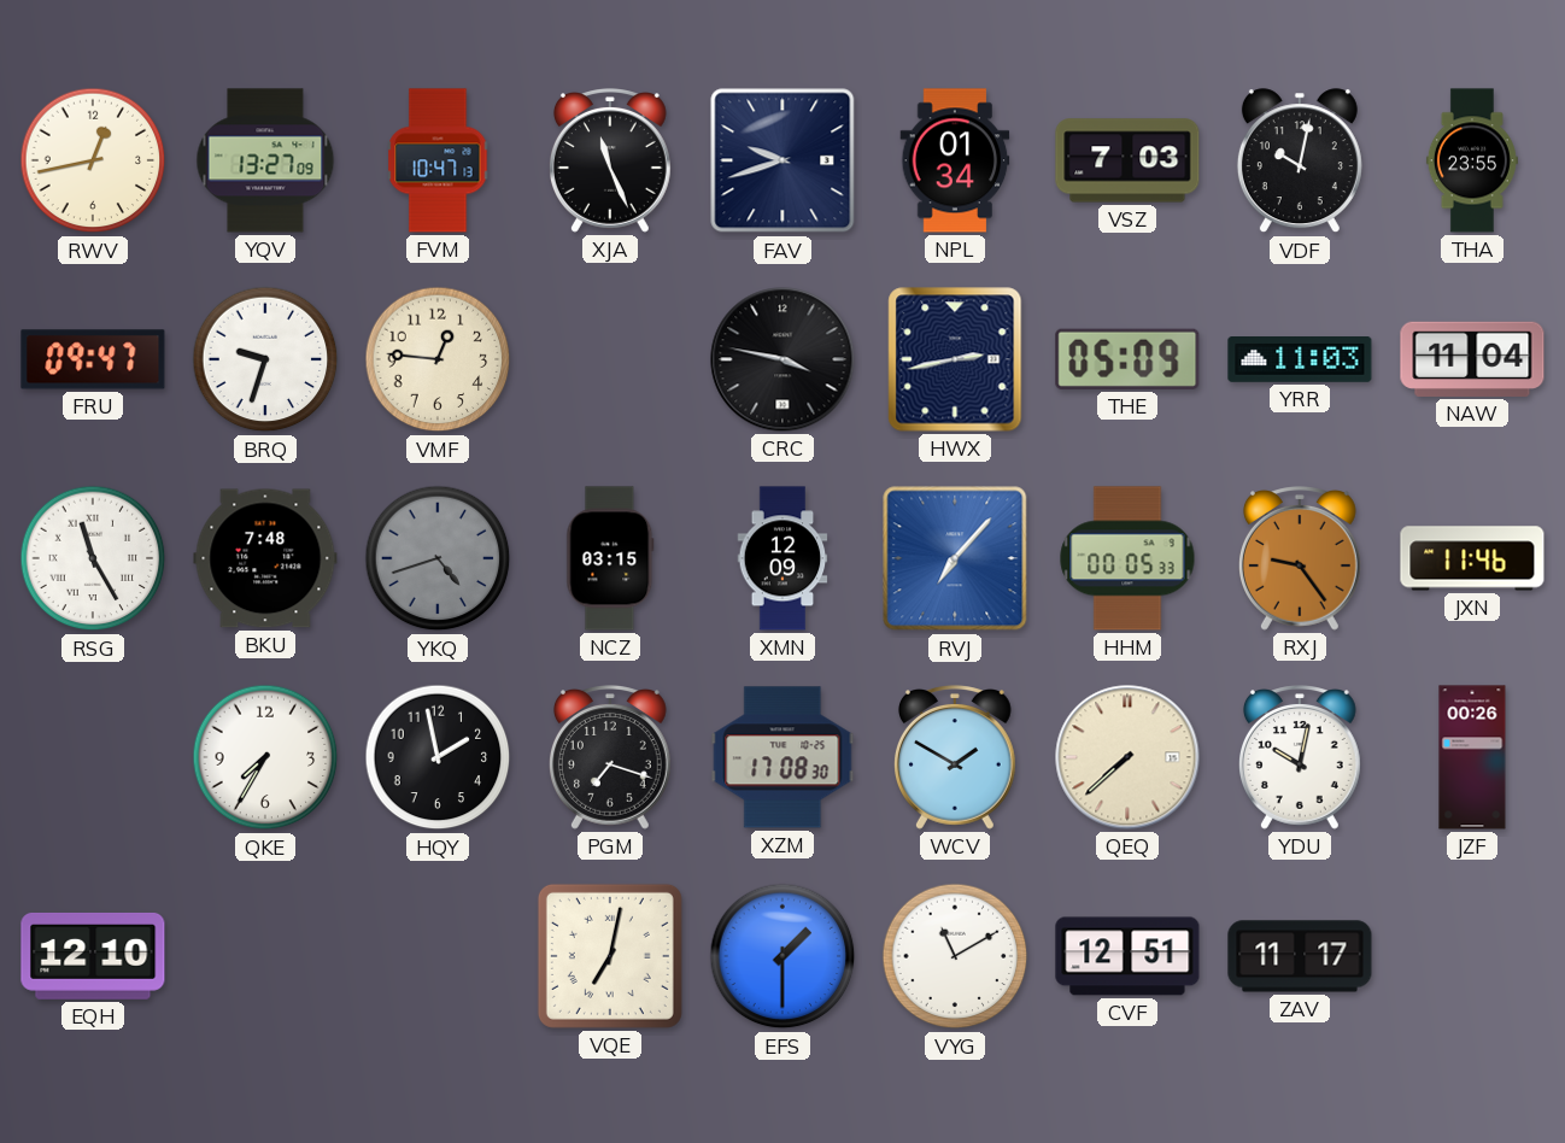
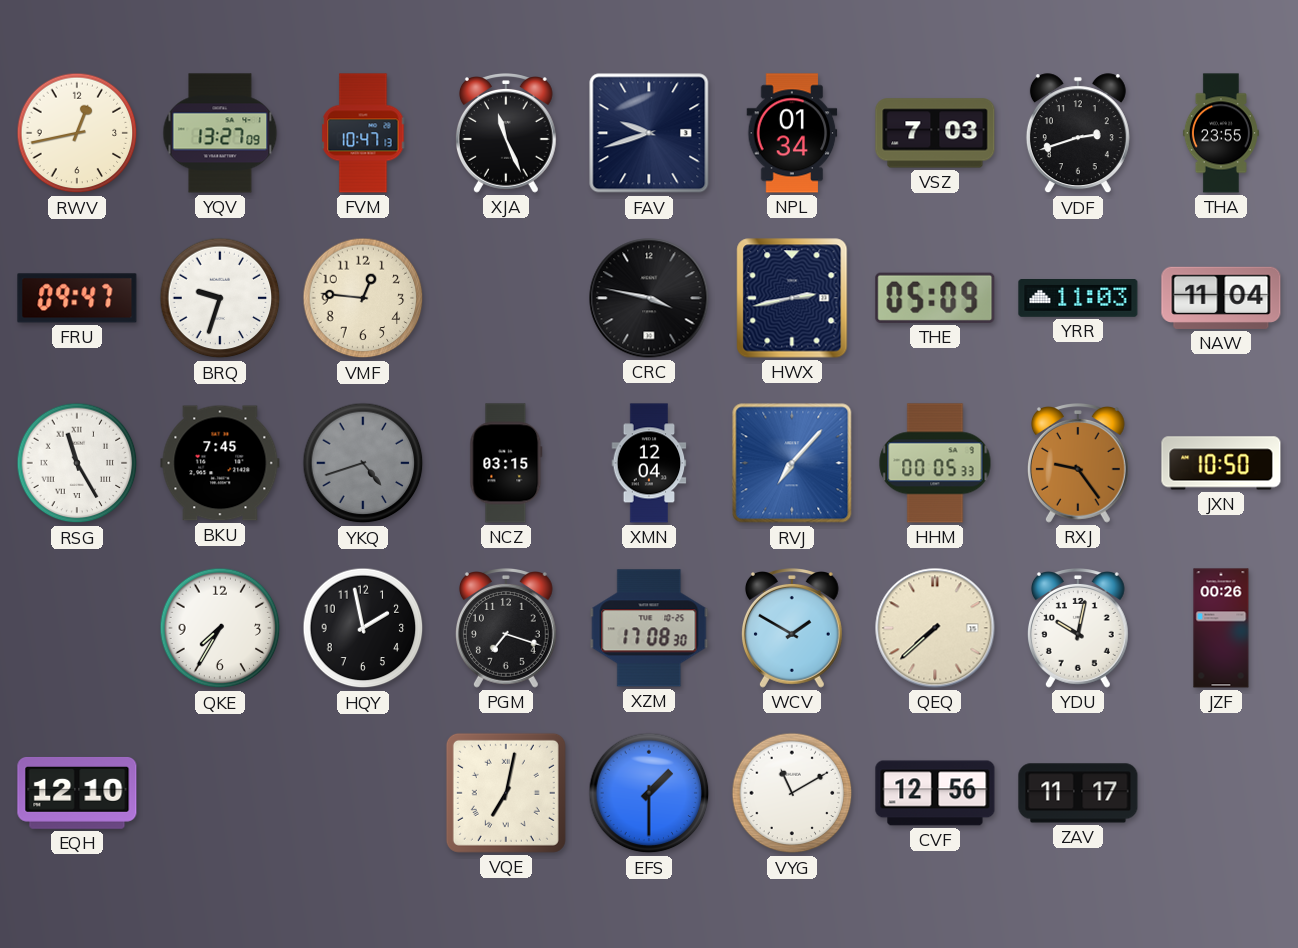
VDF: 10:02 -> 2:42
BKU: 7:48 -> 7:45
XMN: 12:09 -> 12:04
JXN: 11:46 -> 10:50
CVF: 12:51 -> 12:56
